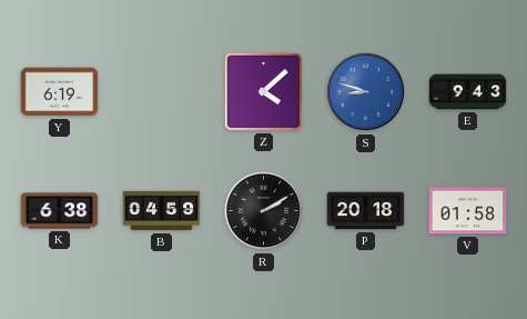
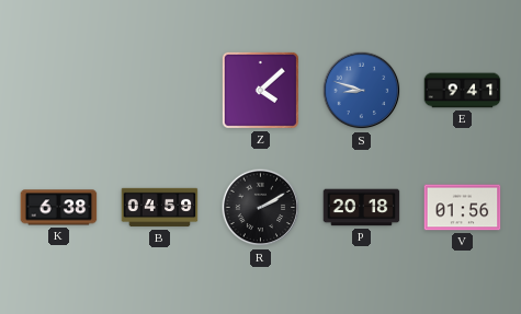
Y: 6:19 -> none
E: 9:43 -> 9:41
V: 01:58 -> 01:56
